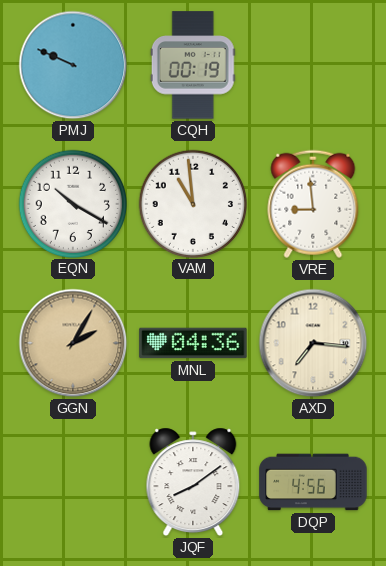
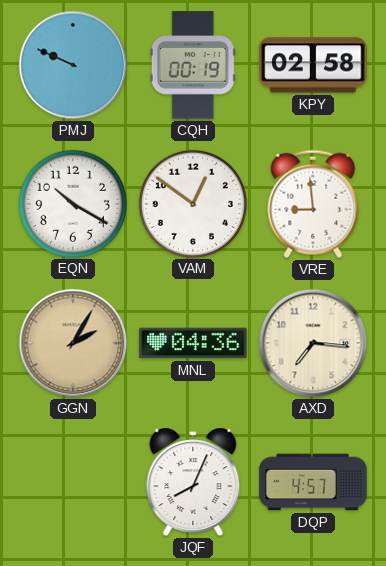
KPY: none -> 02:58
VAM: 10:59 -> 12:51
JQF: 8:09 -> 8:04
DQP: 4:56 -> 4:57
